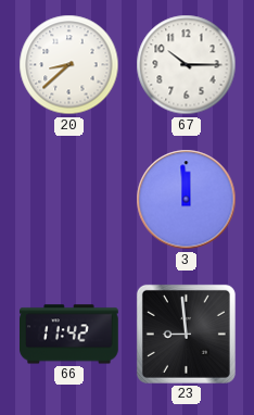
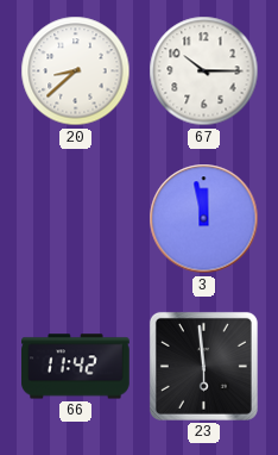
3: 11:59 -> 11:58
23: 8:59 -> 5:59
